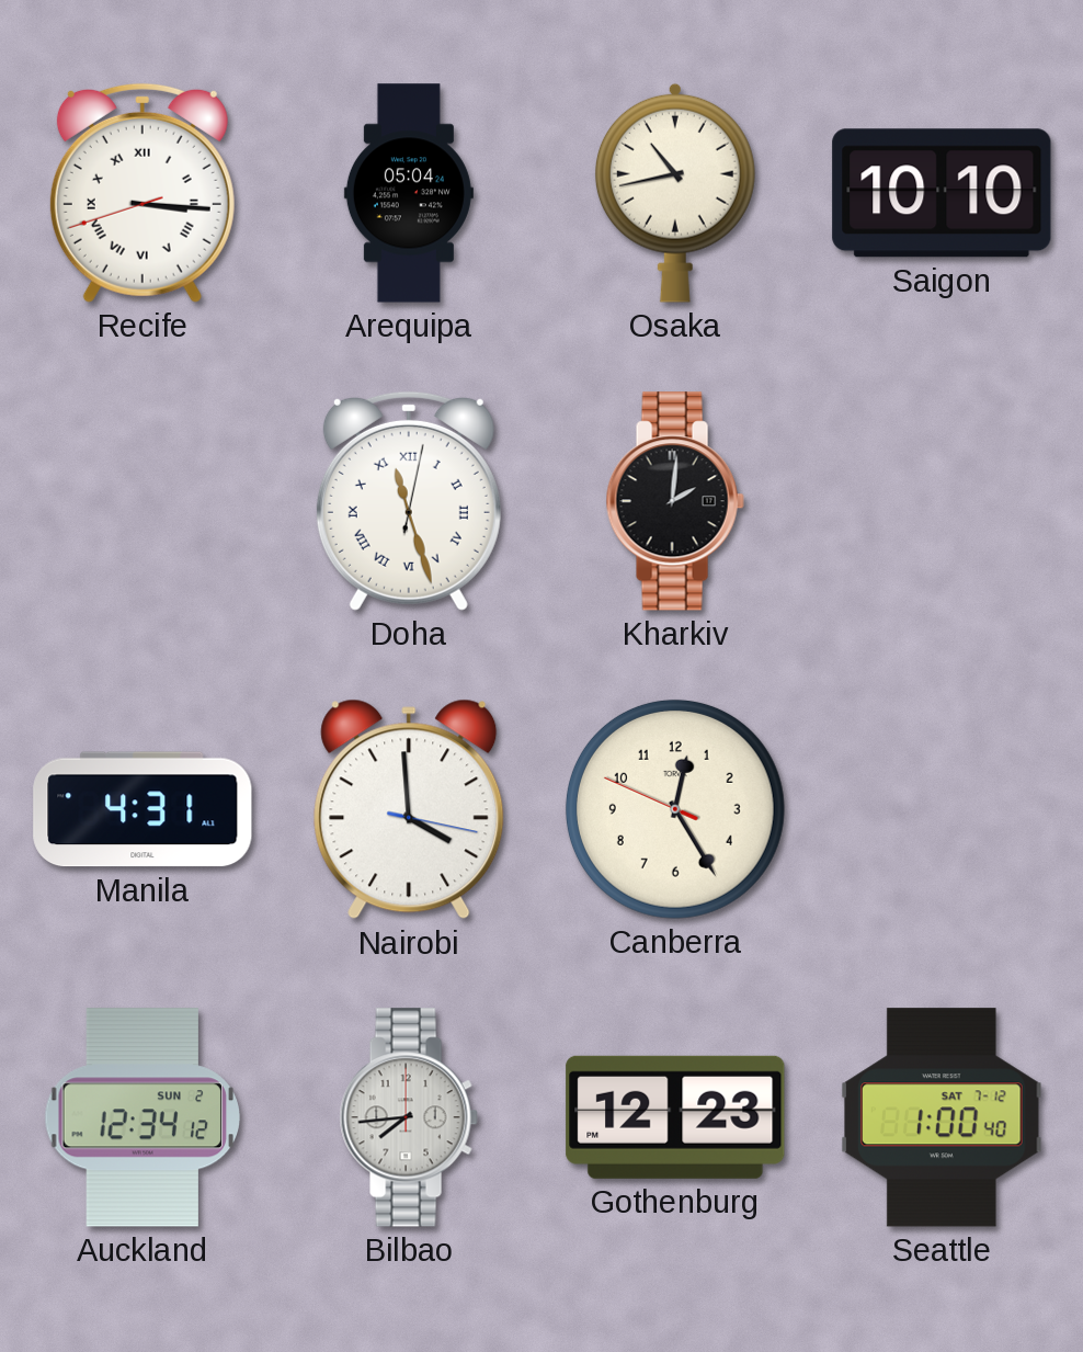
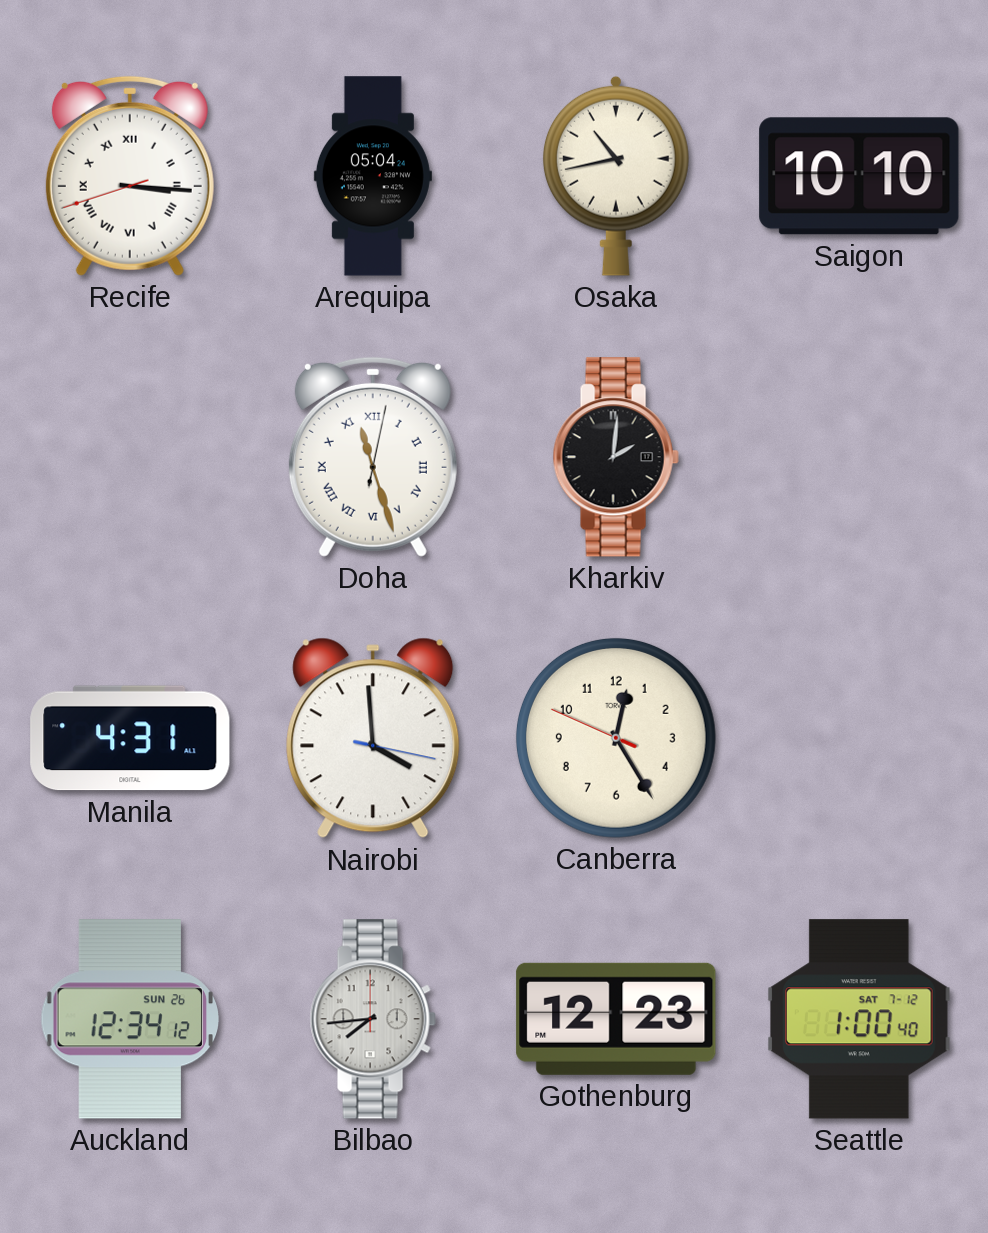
Auckland date: SUN 2 -> SUN 26
